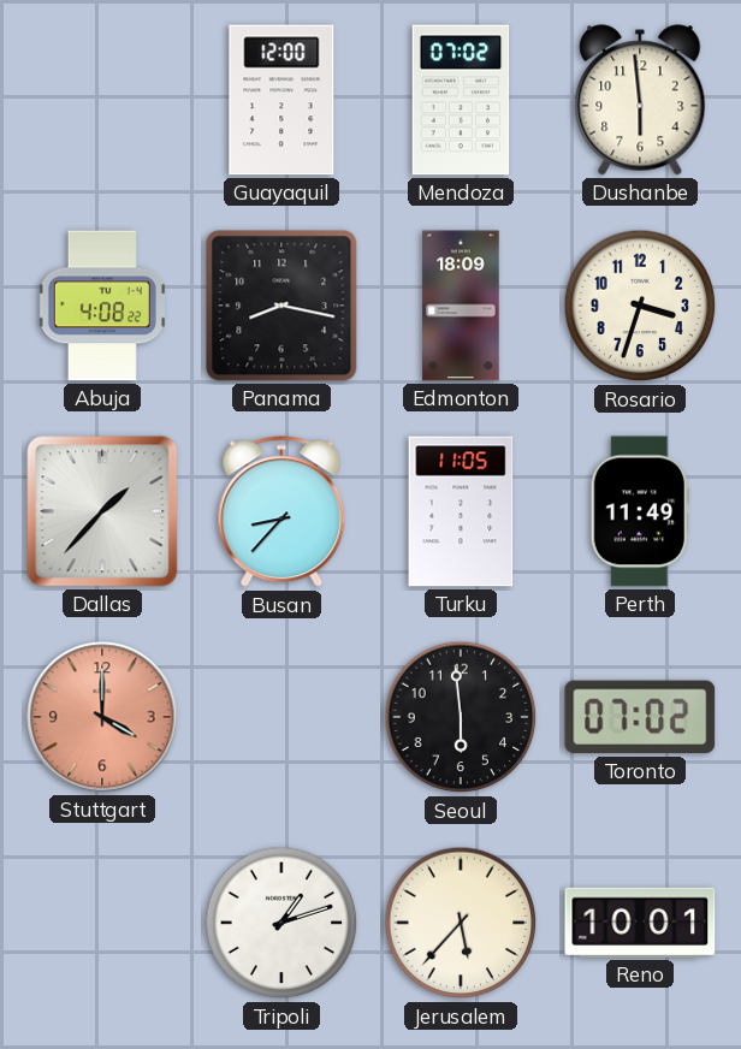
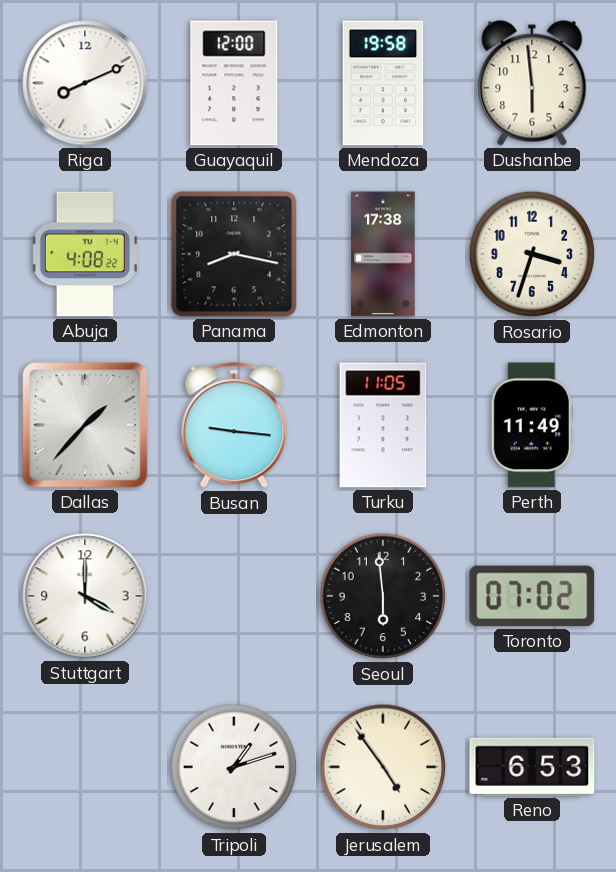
Riga: none -> 8:11
Mendoza: 07:02 -> 19:58
Edmonton: 18:09 -> 17:38
Busan: 8:37 -> 9:16
Stuttgart dial: salmon -> white
Jerusalem: 5:37 -> 4:54
Reno: 10:01 -> 6:53
